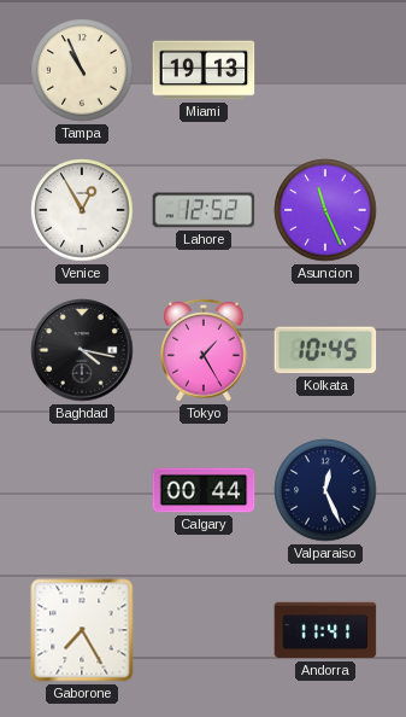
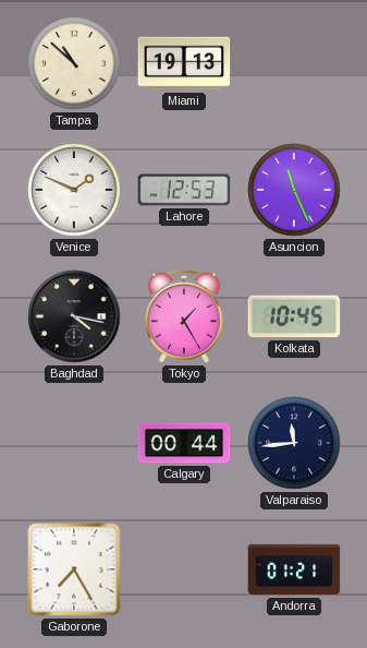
Tampa: 10:56 -> 10:52
Venice: 12:55 -> 1:49
Lahore: 12:52 -> 12:53
Valparaiso: 12:26 -> 11:44
Andorra: 11:41 -> 01:21
